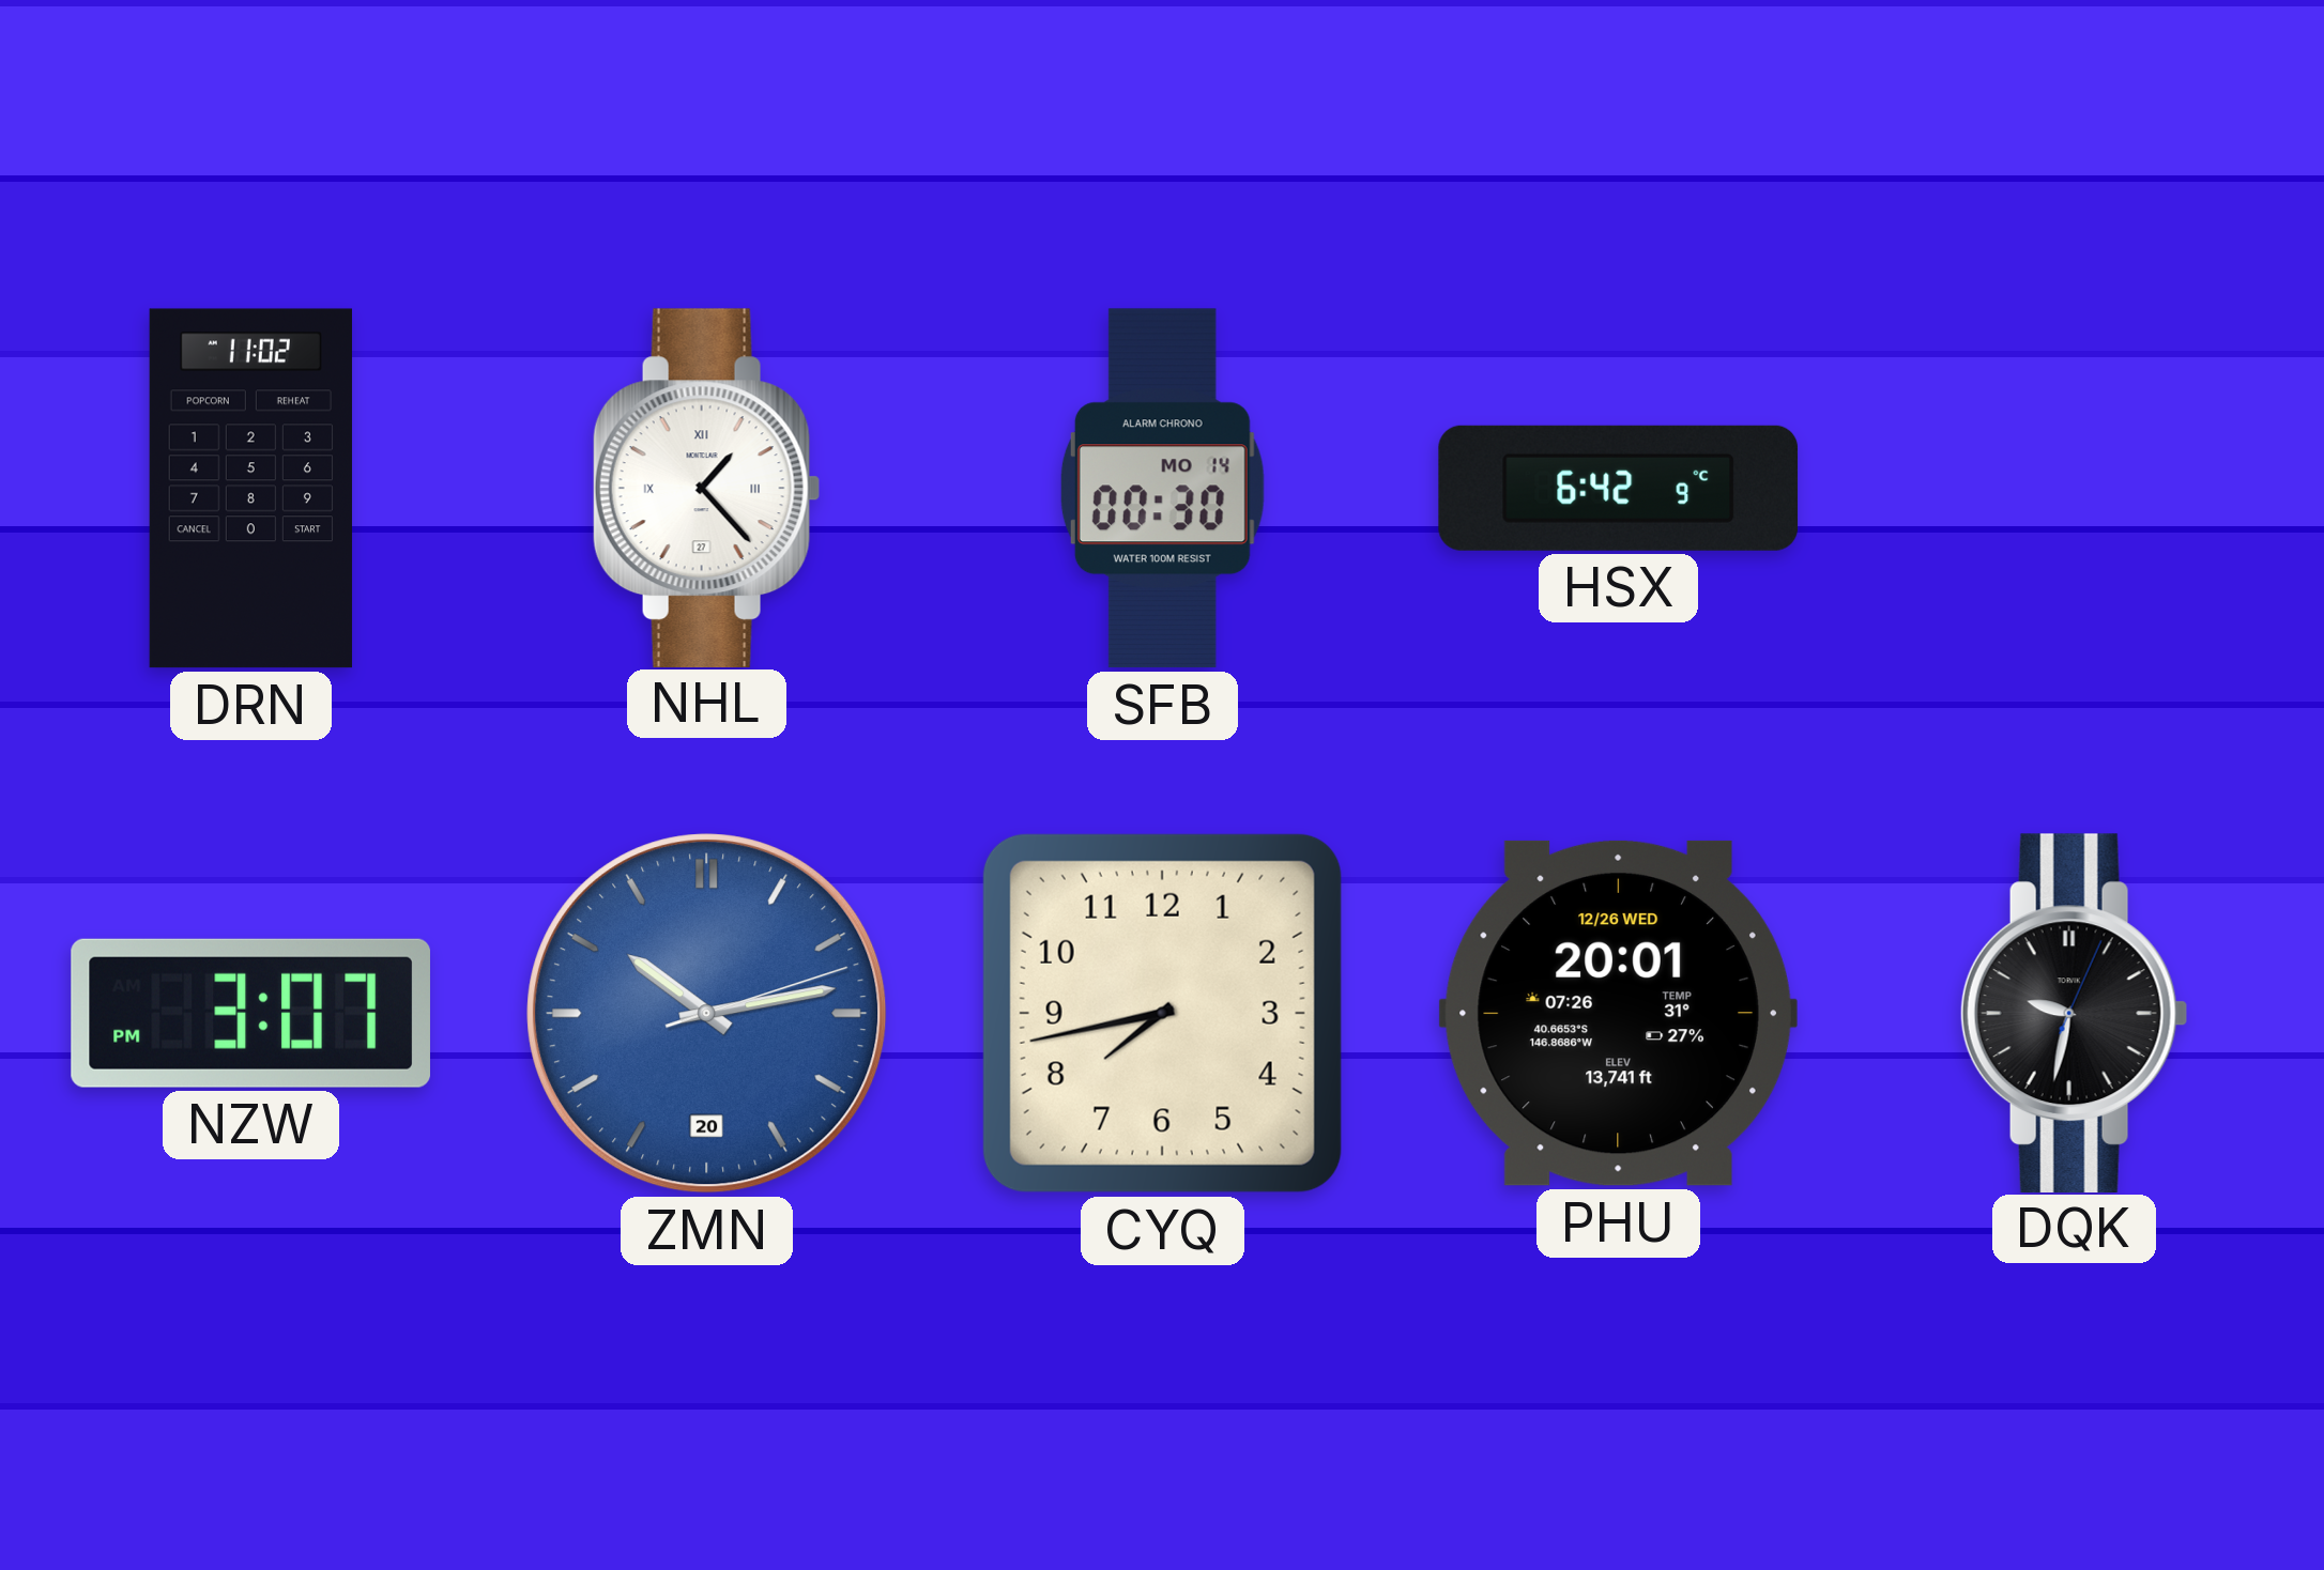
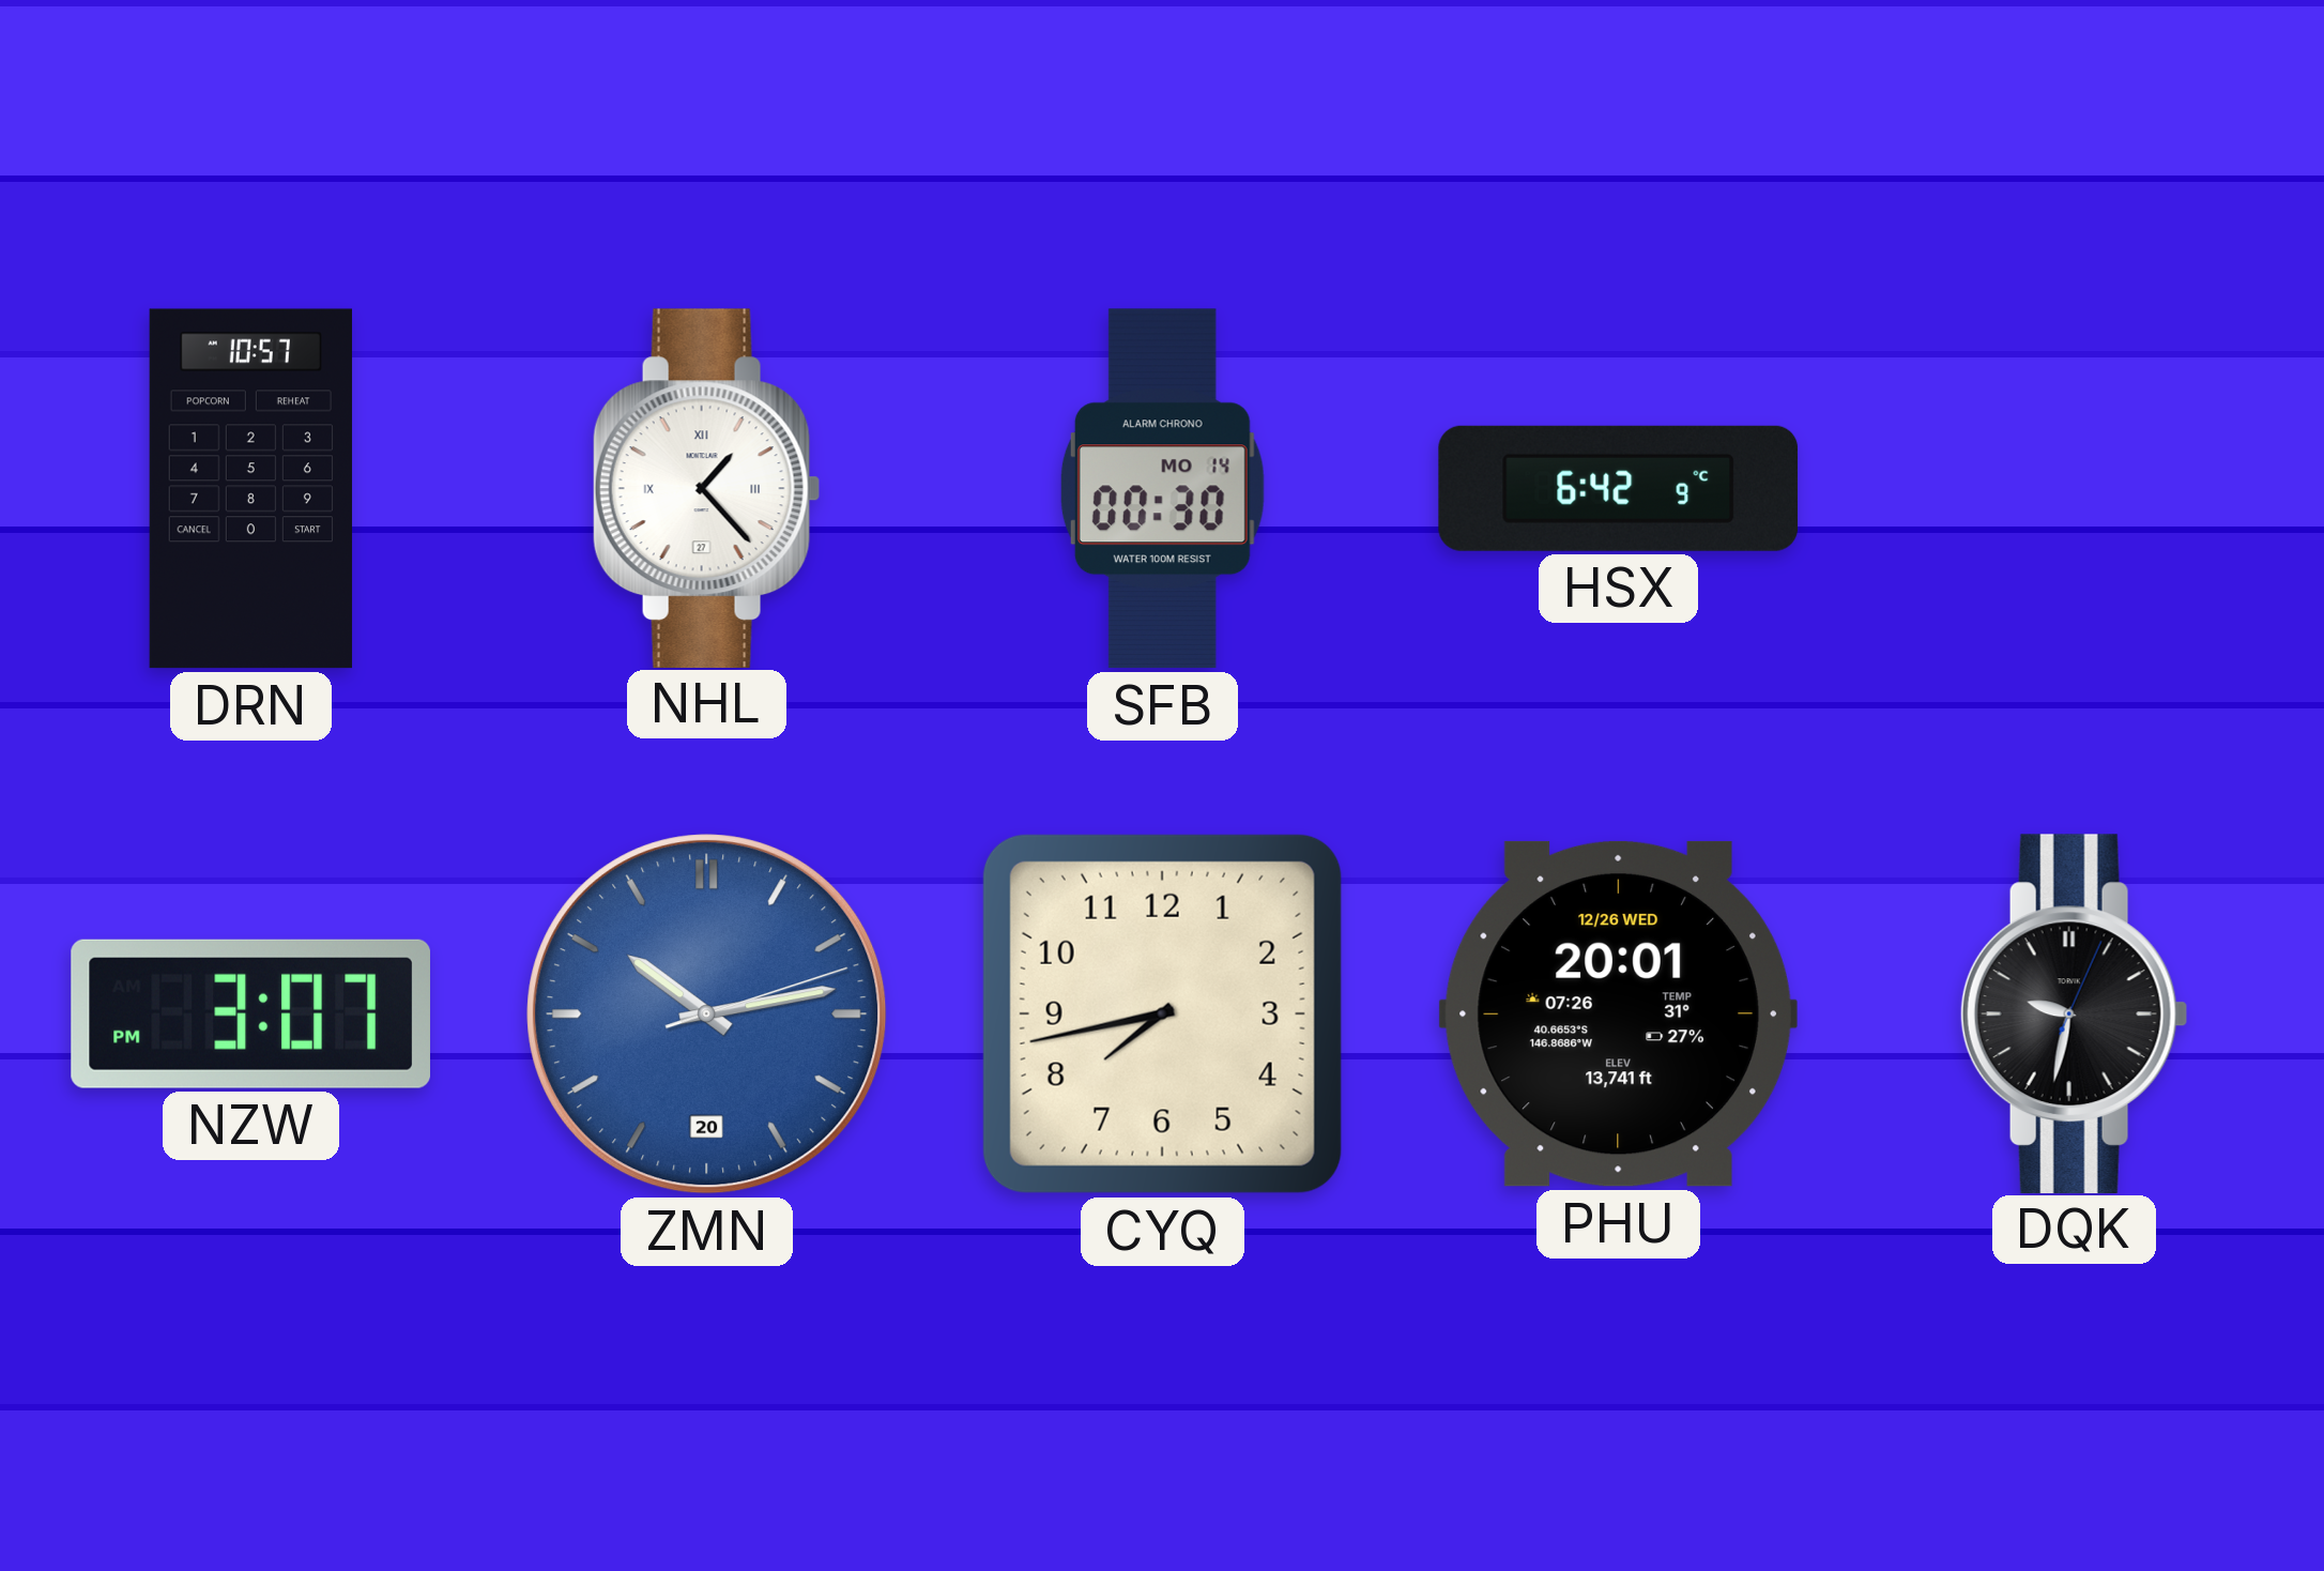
DRN: 11:02 -> 10:57
